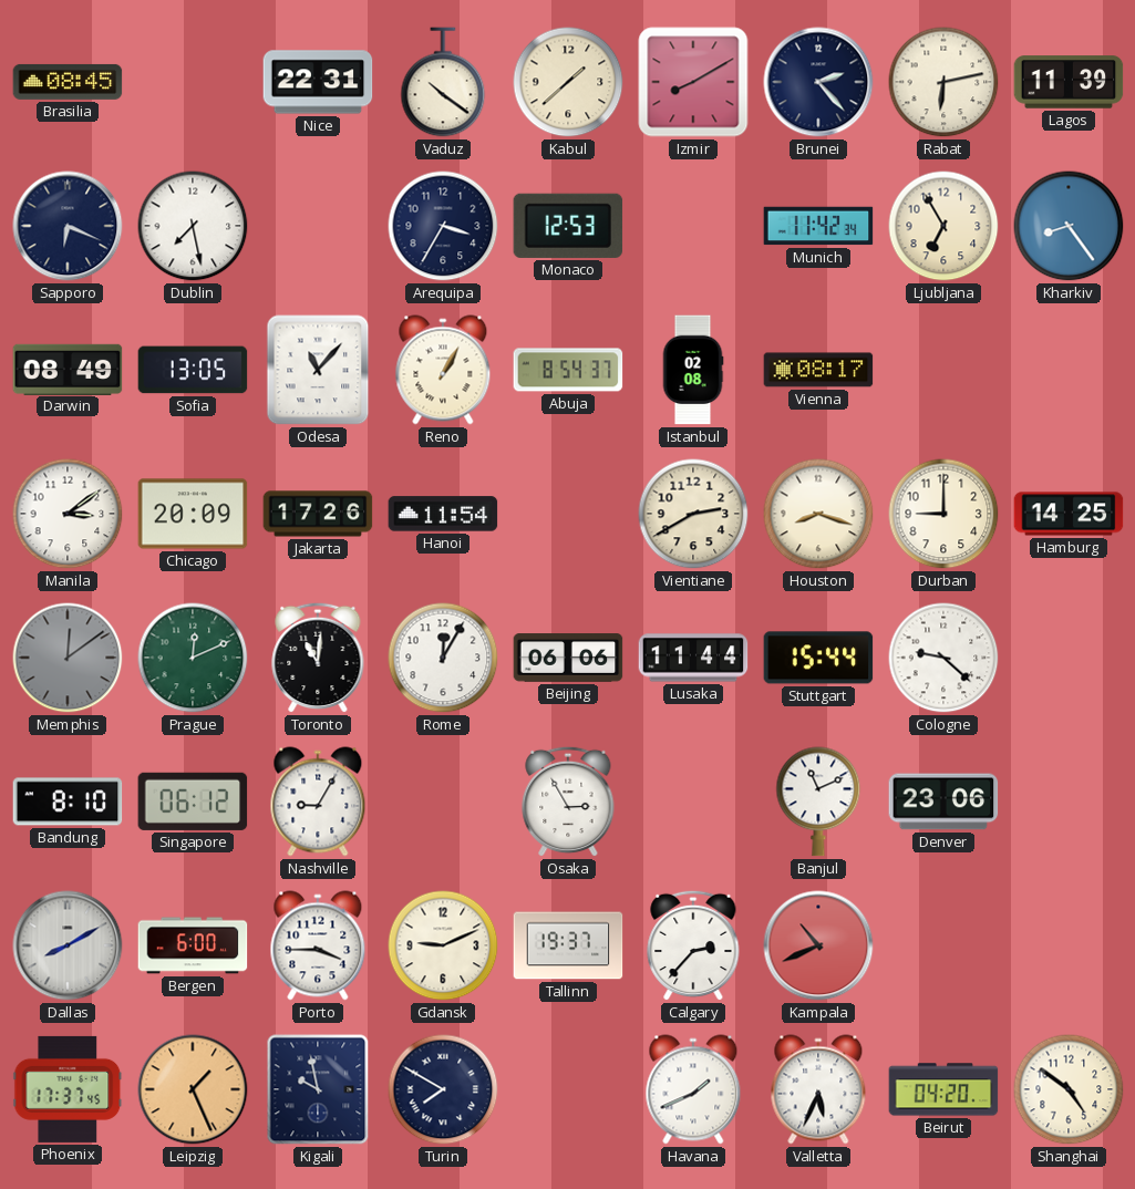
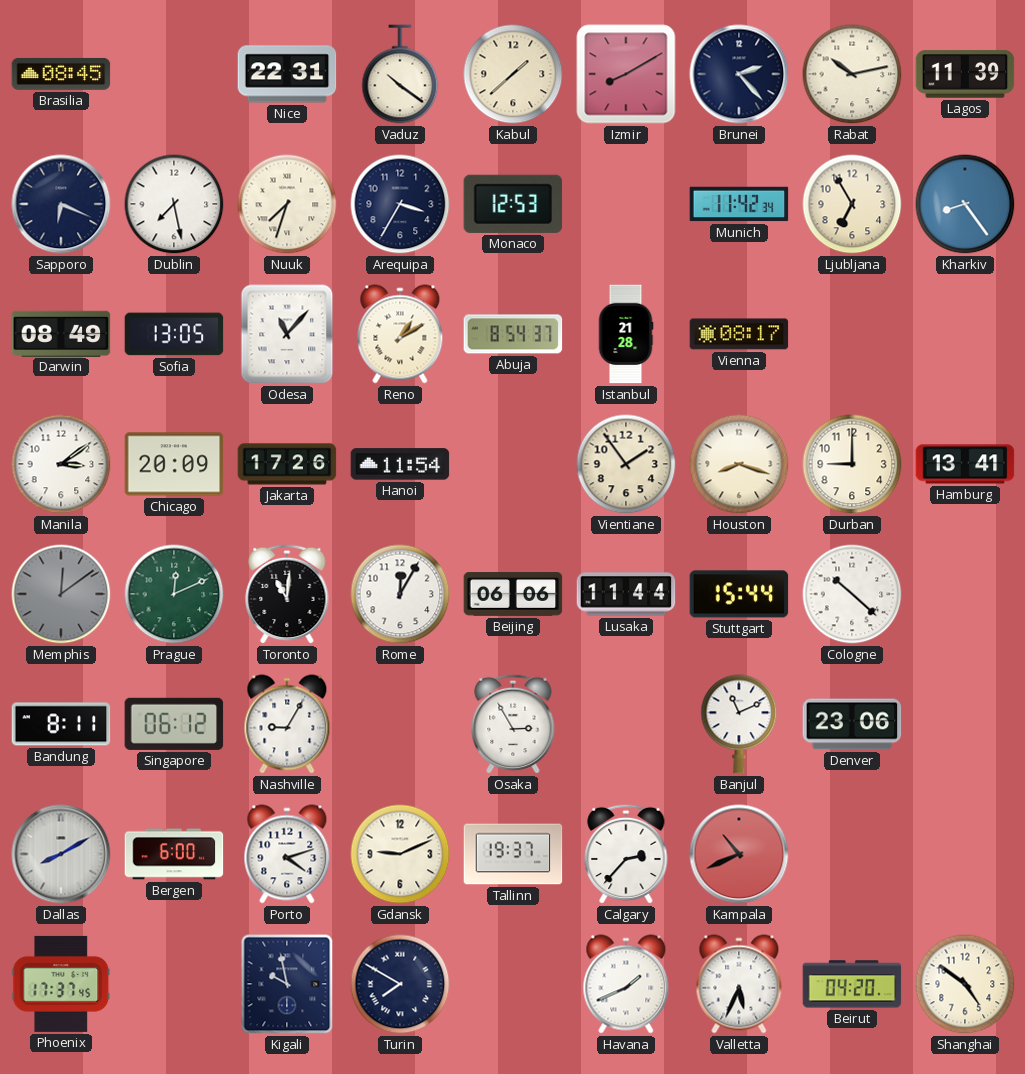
Rabat: 6:13 -> 10:13
Nuuk: none -> 7:33
Reno: 1:05 -> 1:10
Istanbul: 02:08 -> 21:28
Vientiane: 2:40 -> 1:54
Hamburg: 14:25 -> 13:41
Cologne: 9:22 -> 10:22
Bandung: 8:10 -> 8:11
Porto: 3:45 -> 4:12
Leipzig: 1:26 -> none
